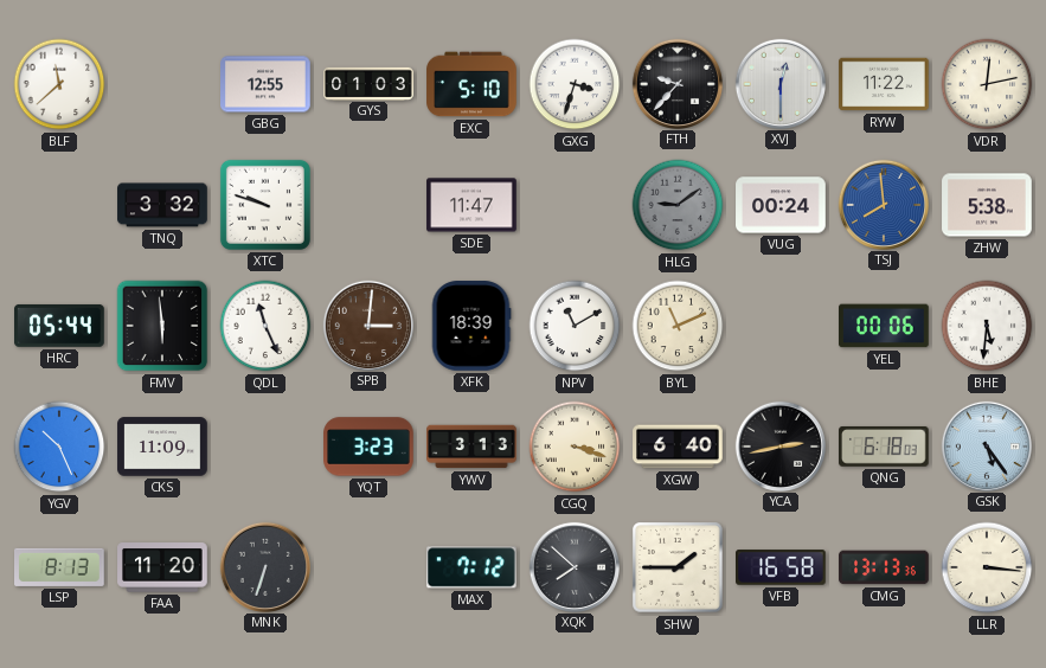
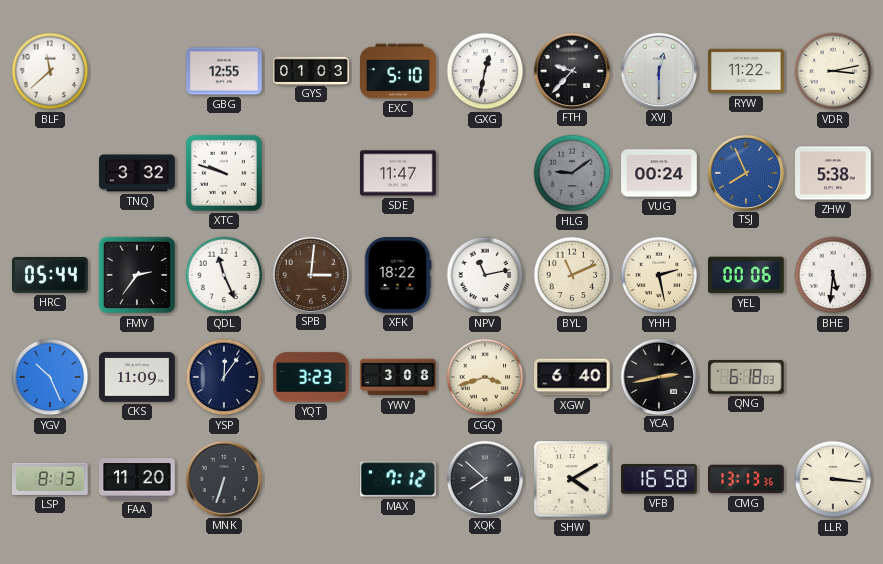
GXG: 3:33 -> 12:32
VDR: 12:13 -> 3:13
TSJ: 7:59 -> 7:56
FMV: 5:59 -> 2:36
XFK: 18:39 -> 18:22
NPV: 11:10 -> 11:13
YHH: none -> 2:28
YSP: none -> 12:06
YWV: 3:13 -> 3:08
CGQ: 3:18 -> 3:42
GSK: 5:24 -> none
SHW: 1:45 -> 4:10
